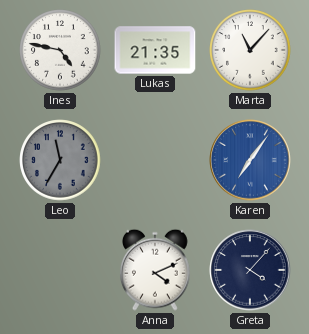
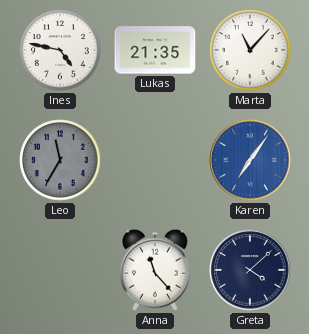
Anna: 4:11 -> 11:23
Greta: 4:07 -> 4:08
